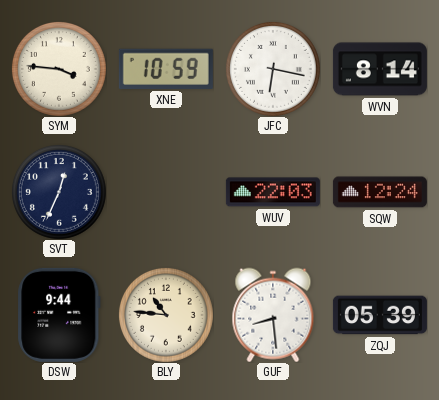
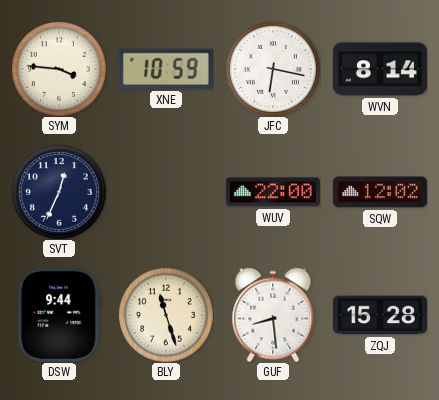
WUV: 22:03 -> 22:00
SQW: 12:24 -> 12:02
BLY: 10:46 -> 11:27
ZQJ: 05:39 -> 15:28
